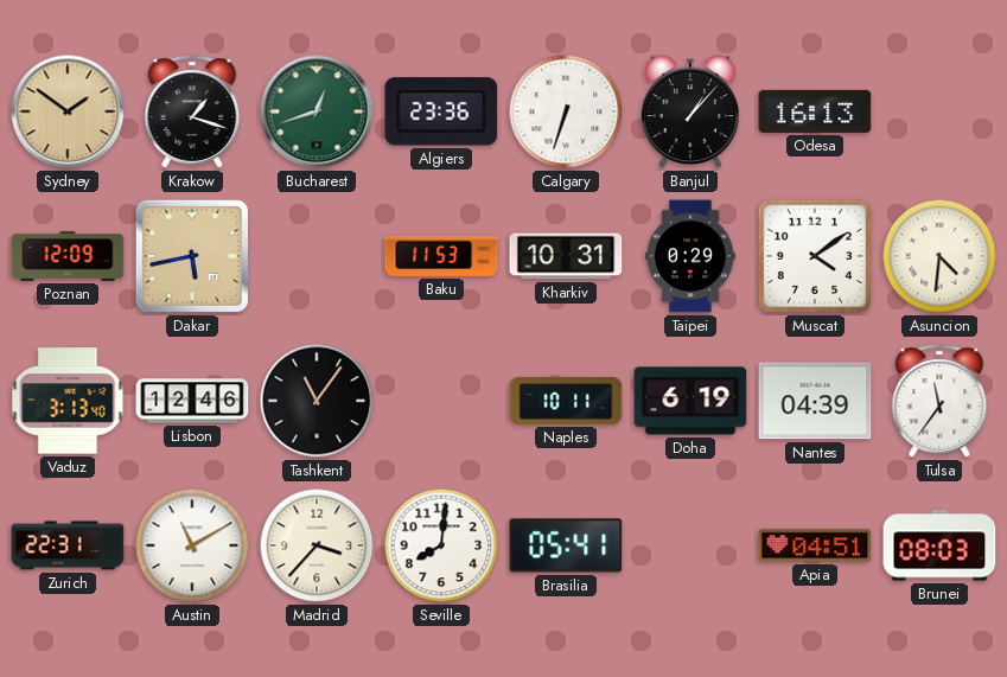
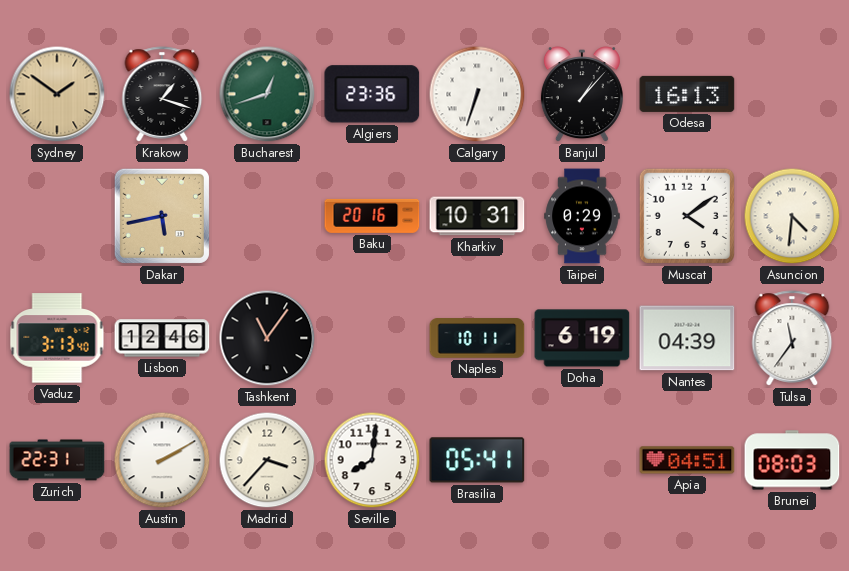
Poznan: 12:09 -> none
Baku: 11:53 -> 20:16
Austin: 11:10 -> 2:10
